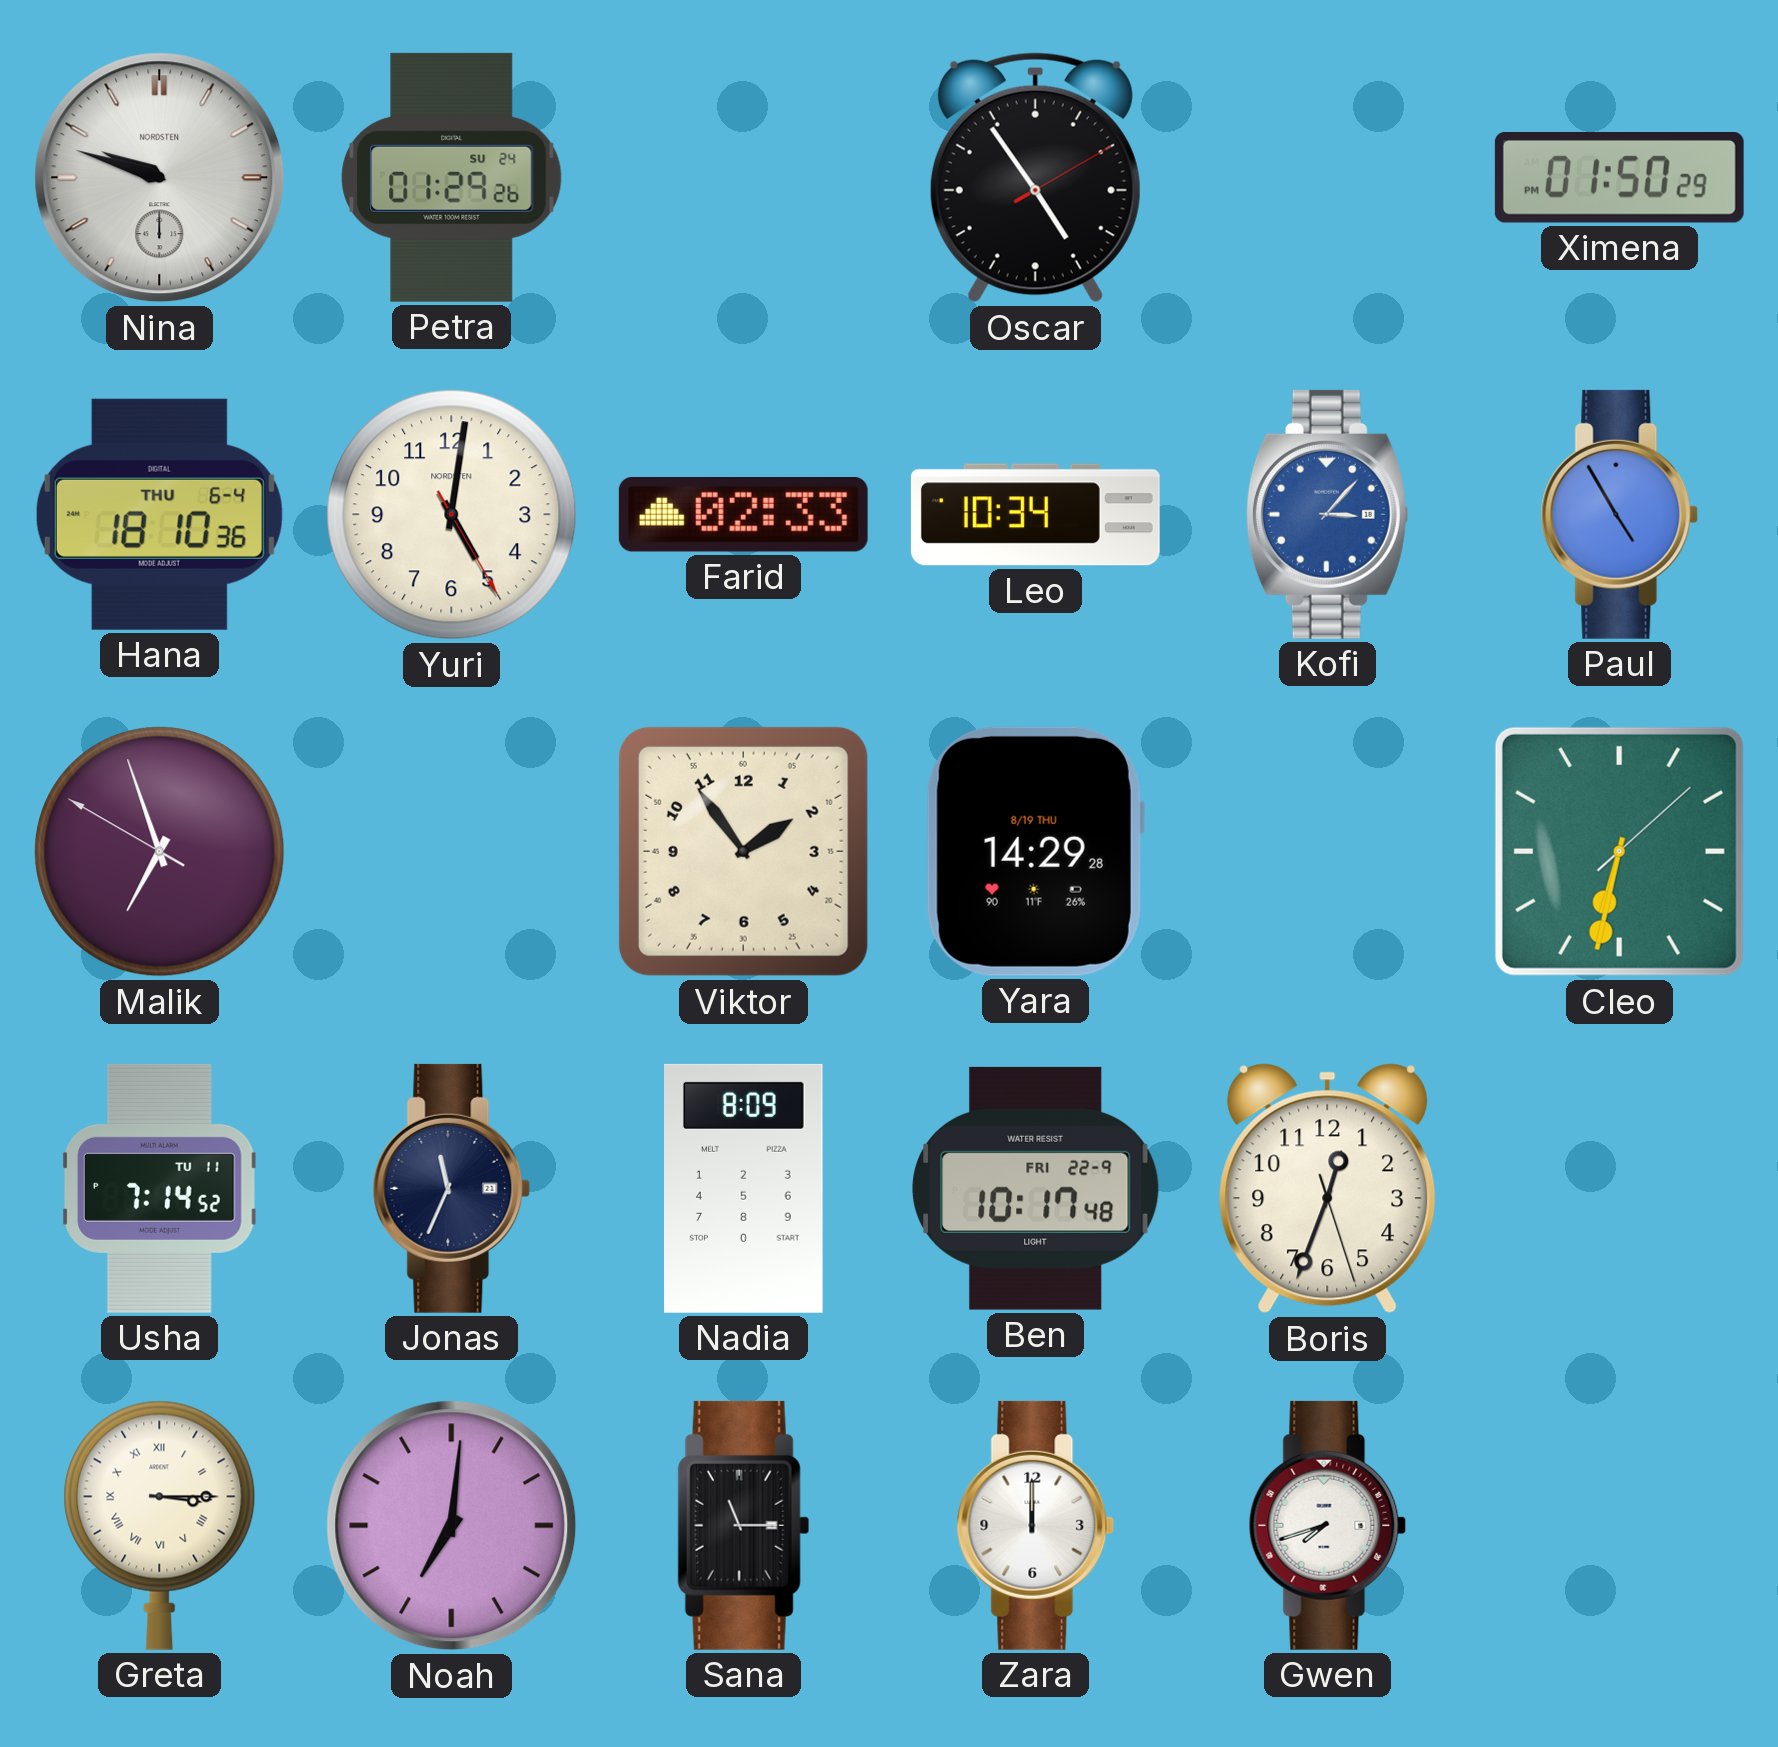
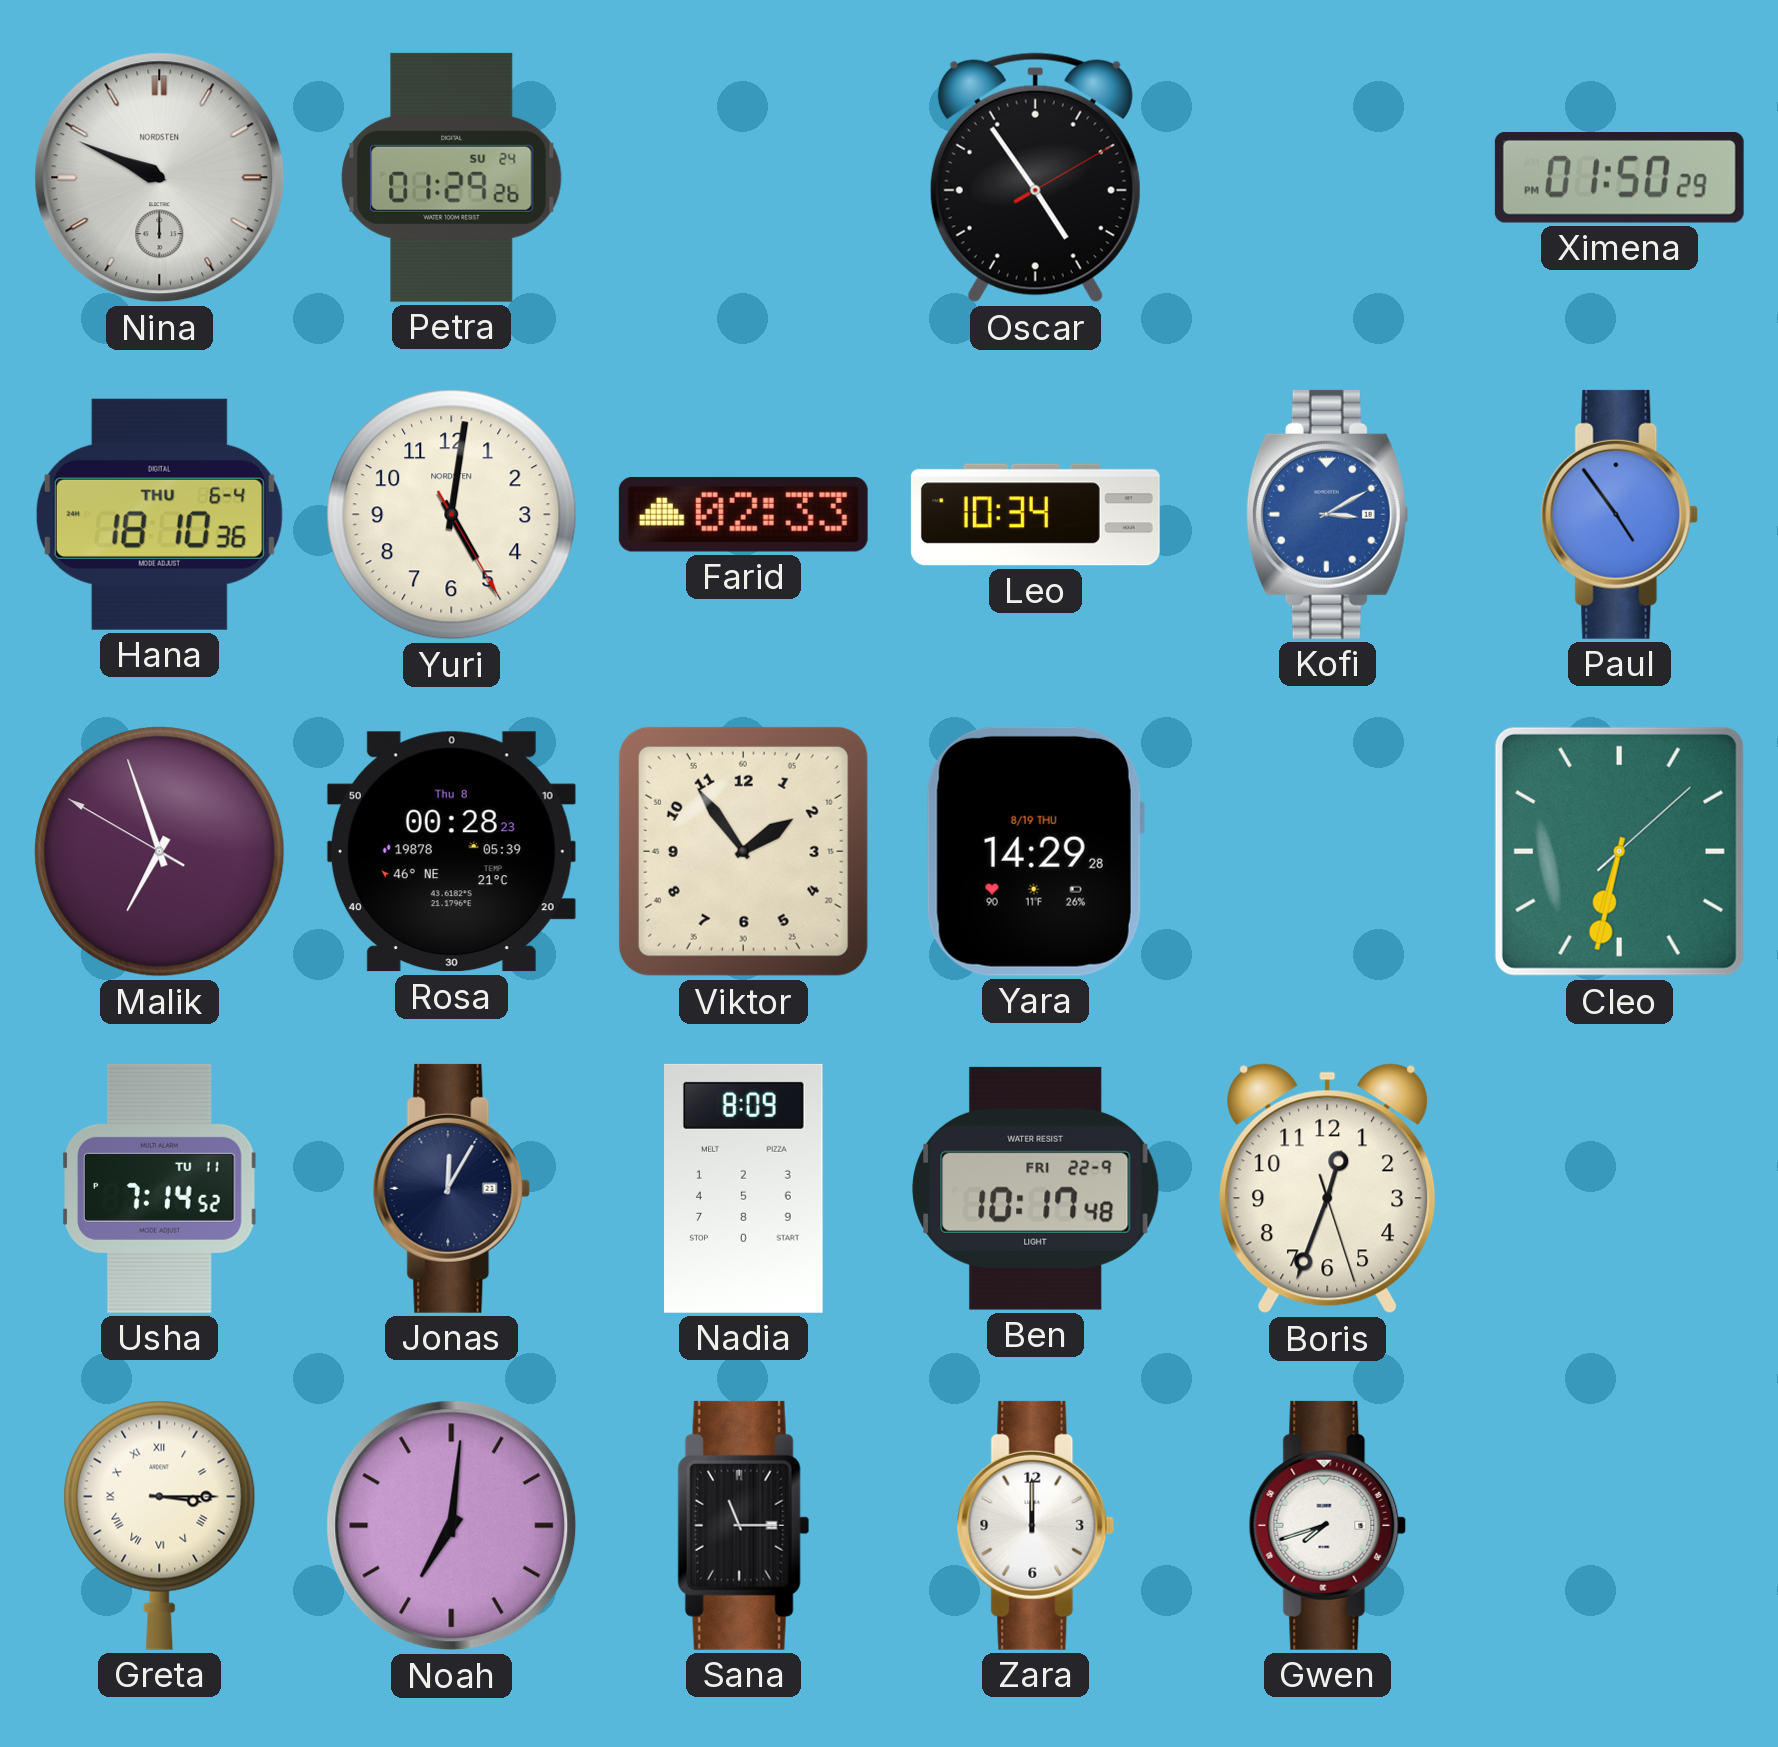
Nina: 9:48 -> 9:49
Kofi: 3:07 -> 3:10
Paul: 4:55 -> 4:54
Rosa: none -> 00:28
Jonas: 11:34 -> 12:05
